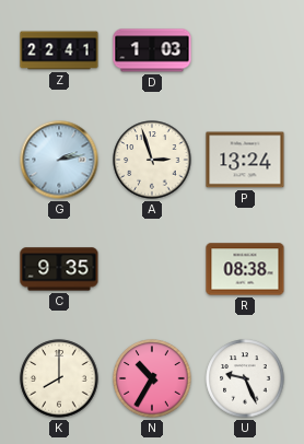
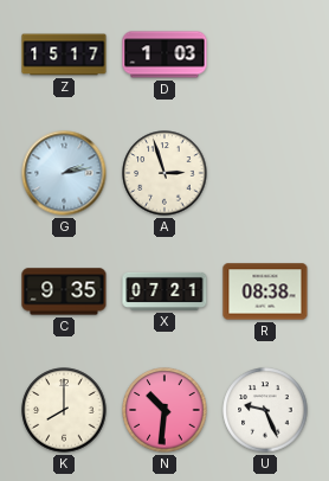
Z: 22:41 -> 15:17
P: 13:24 -> none
X: none -> 07:21
N: 10:35 -> 10:31
